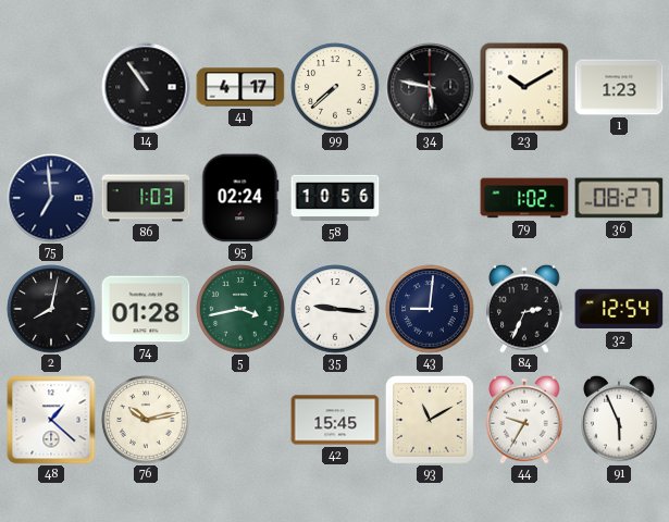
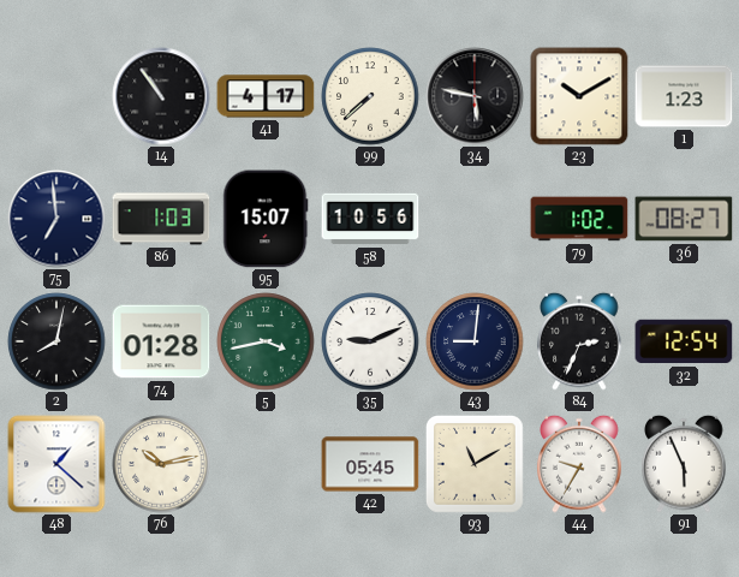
95: 02:24 -> 15:07
35: 9:16 -> 9:11
42: 15:45 -> 05:45
